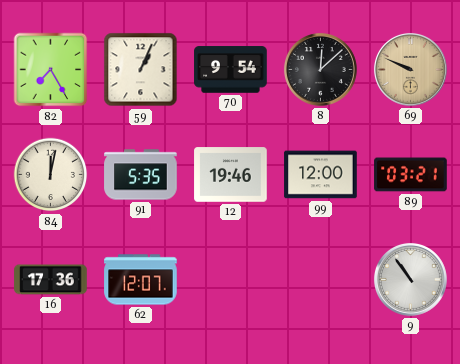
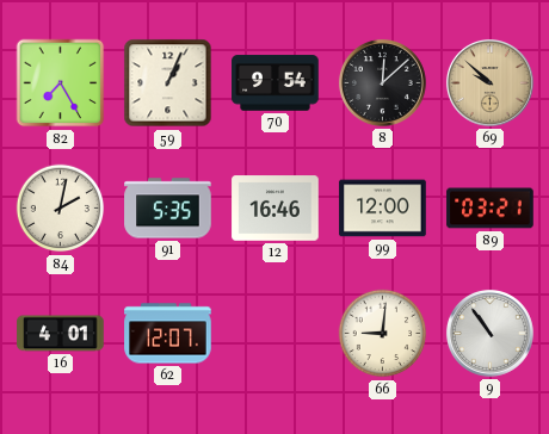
69: 9:49 -> 9:52
84: 12:02 -> 2:02
12: 19:46 -> 16:46
16: 17:36 -> 4:01
66: none -> 9:01
